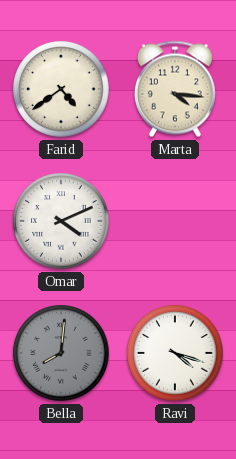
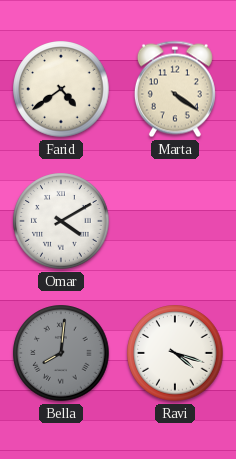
Marta: 4:16 -> 4:21
Omar: 4:11 -> 4:10
